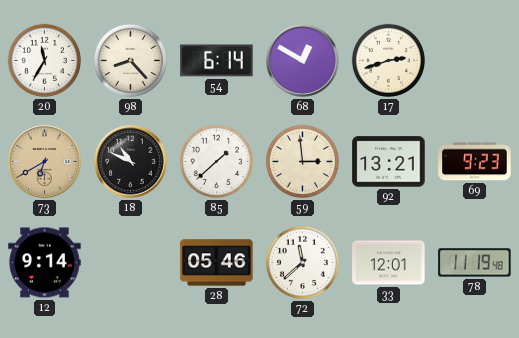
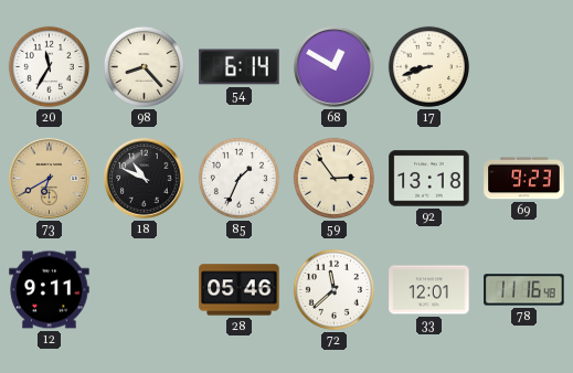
17: 2:42 -> 8:42
85: 1:38 -> 1:34
59: 2:59 -> 2:54
92: 13:21 -> 13:18
12: 9:14 -> 9:11
78: 11:19 -> 11:16
